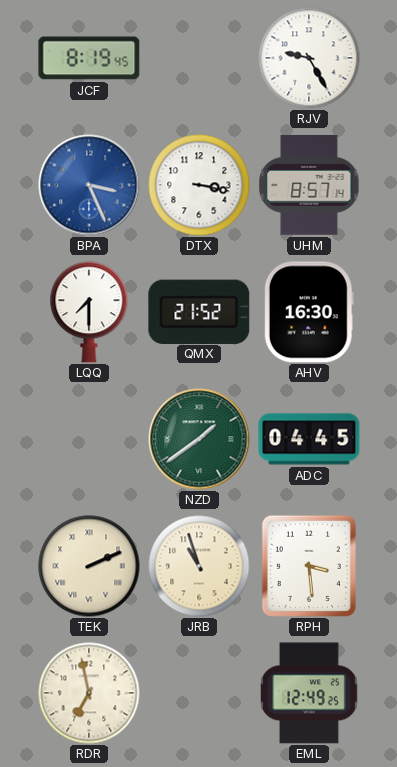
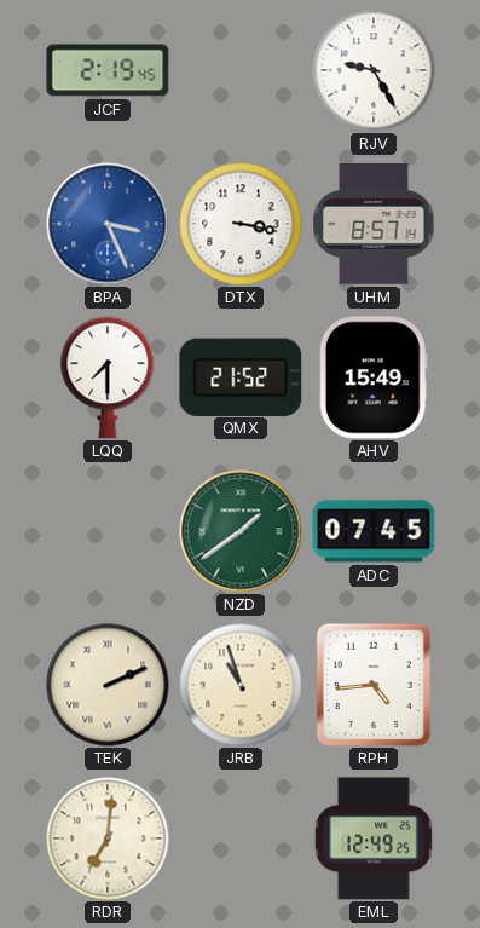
JCF: 8:19 -> 2:19
AHV: 16:30 -> 15:49
ADC: 04:45 -> 07:45
RPH: 3:29 -> 4:44
RDR: 6:58 -> 7:01
